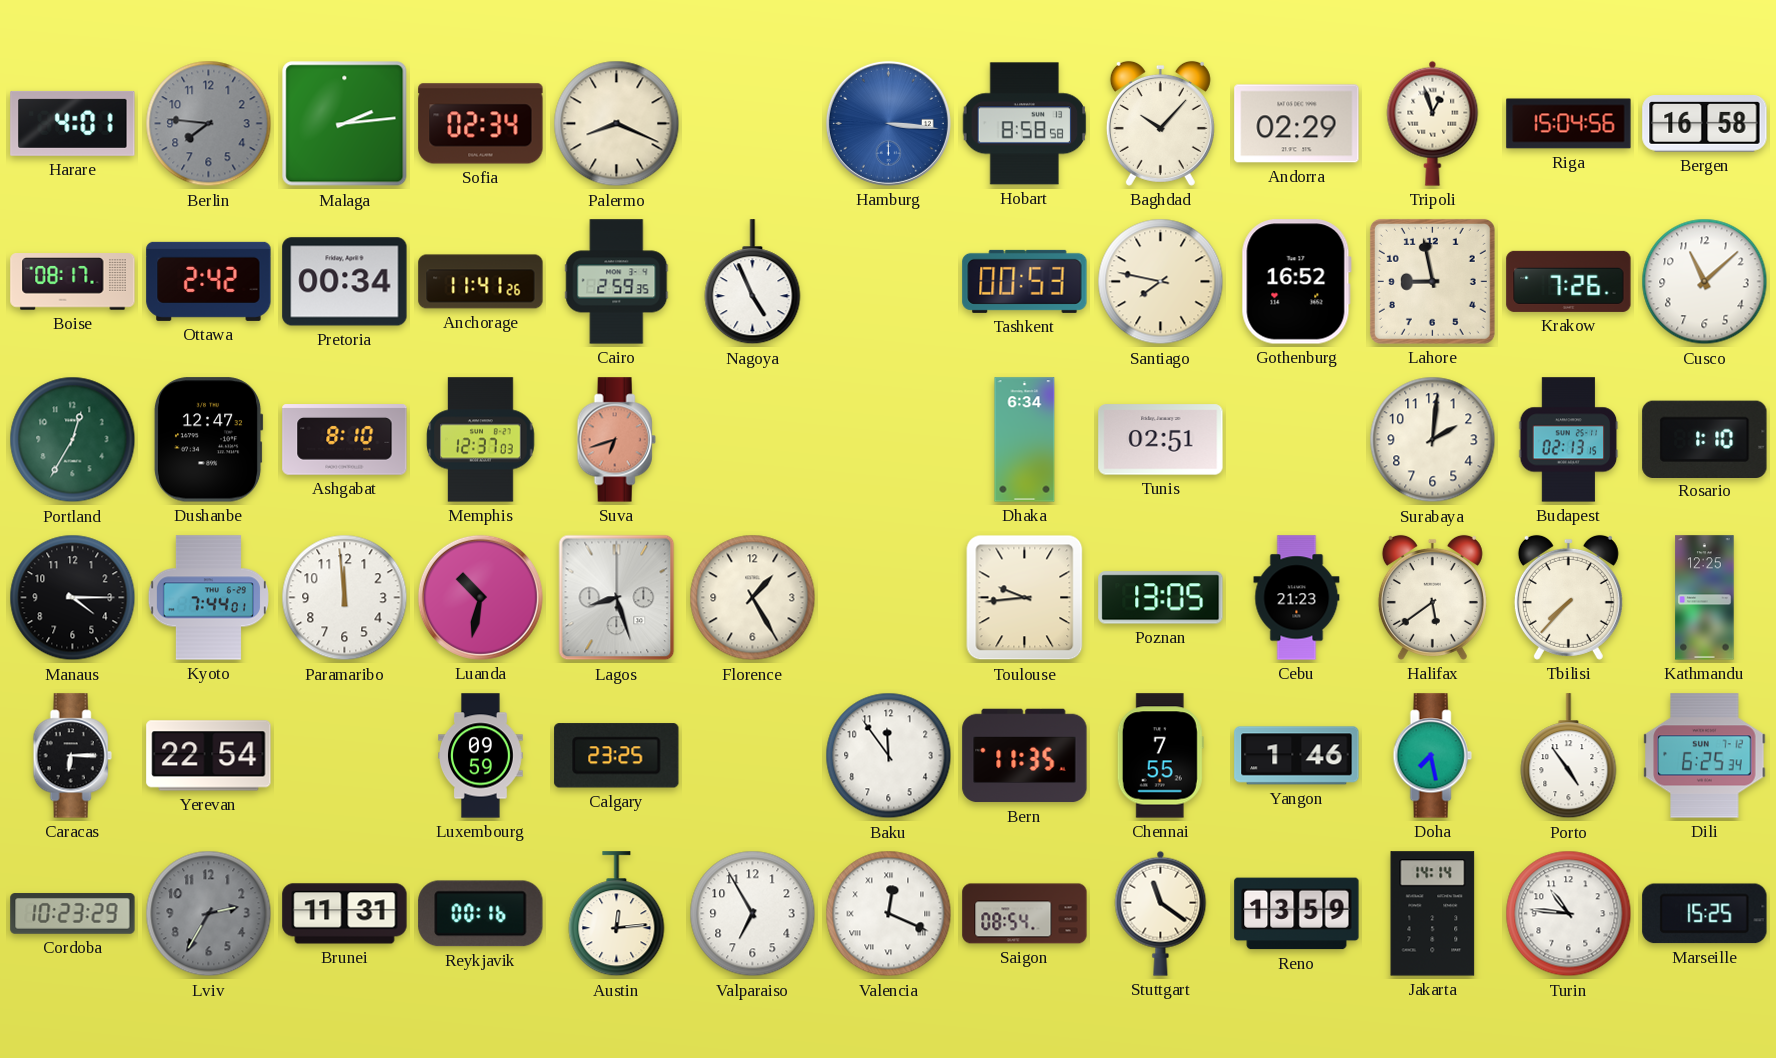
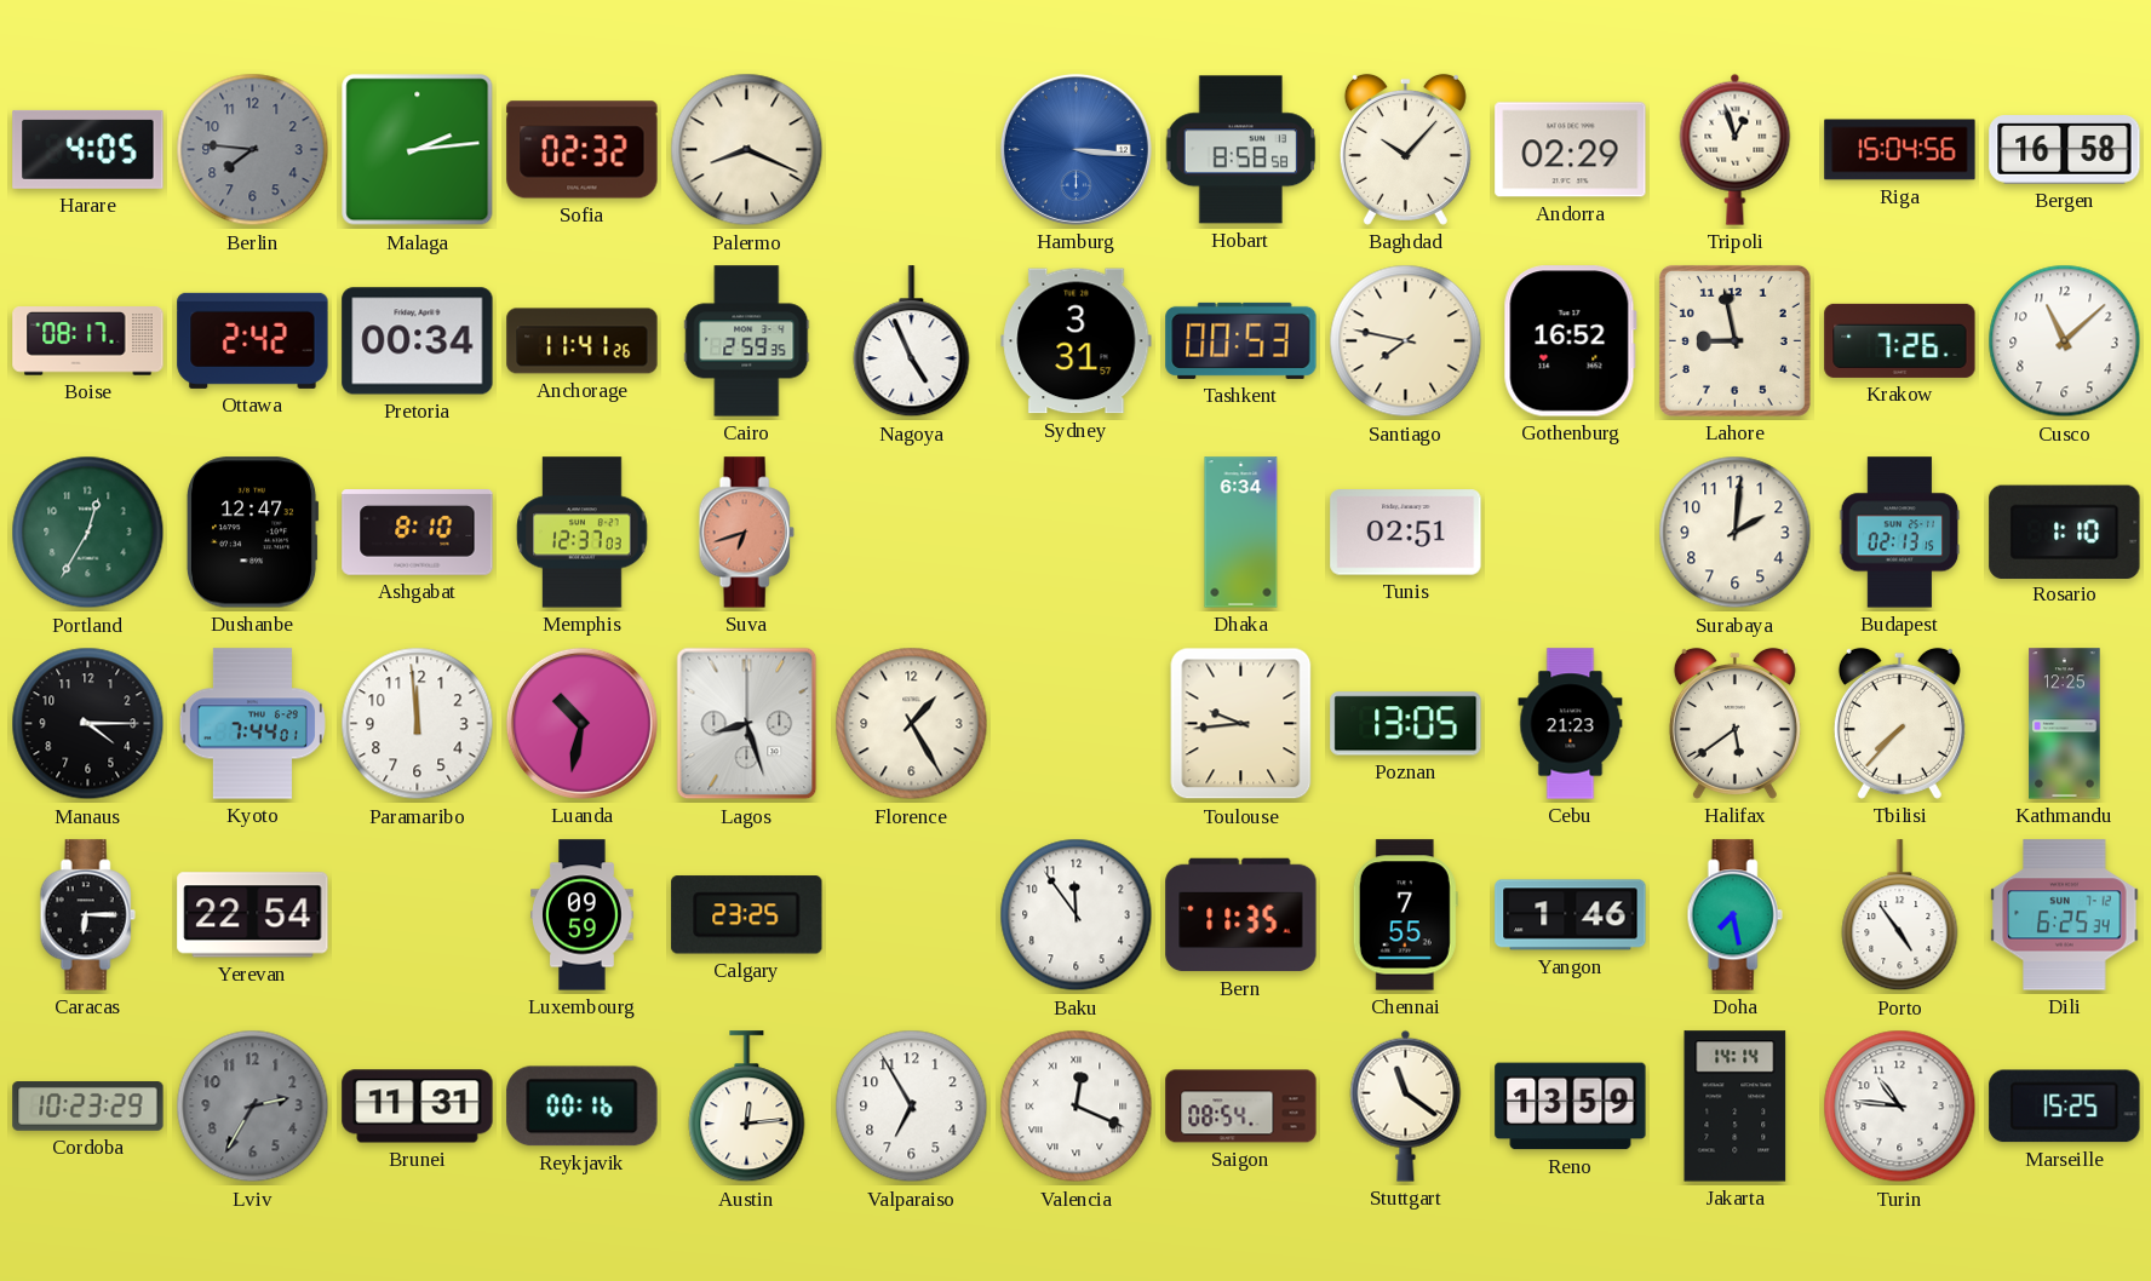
Harare: 4:01 -> 4:05
Sofia: 02:34 -> 02:32
Sydney: none -> 3:31
